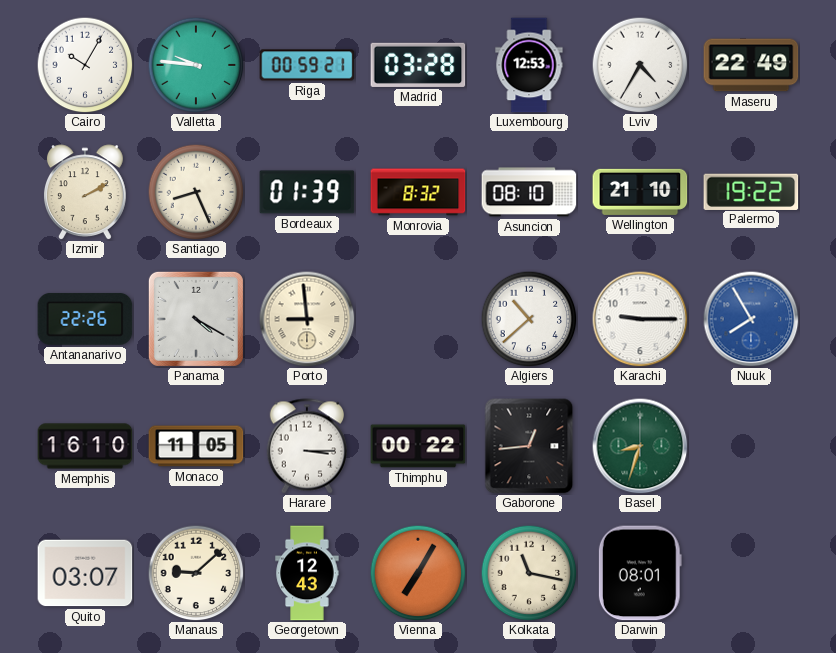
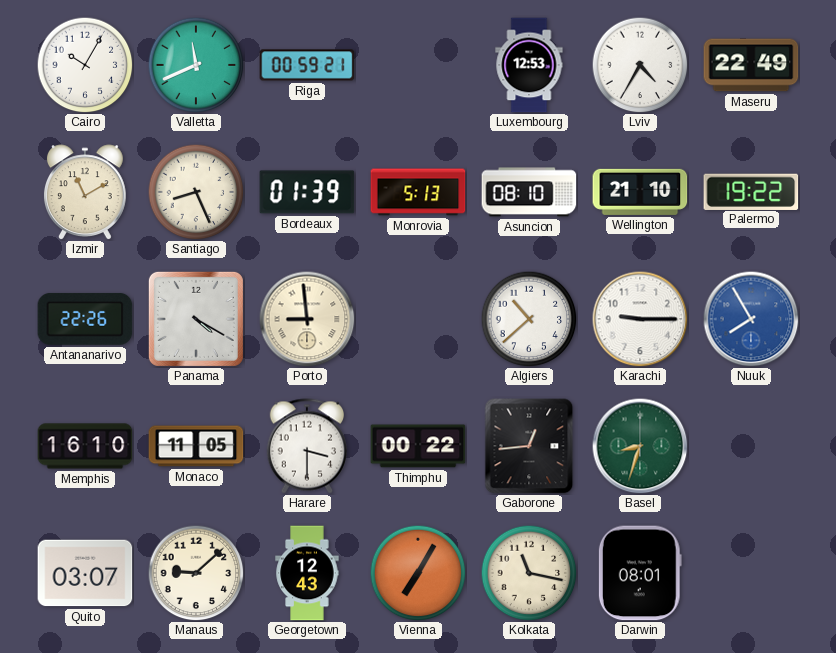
Valletta: 9:46 -> 11:41
Madrid: 03:28 -> none
Izmir: 2:10 -> 11:10
Monrovia: 8:32 -> 5:13
Harare: 3:15 -> 3:30
